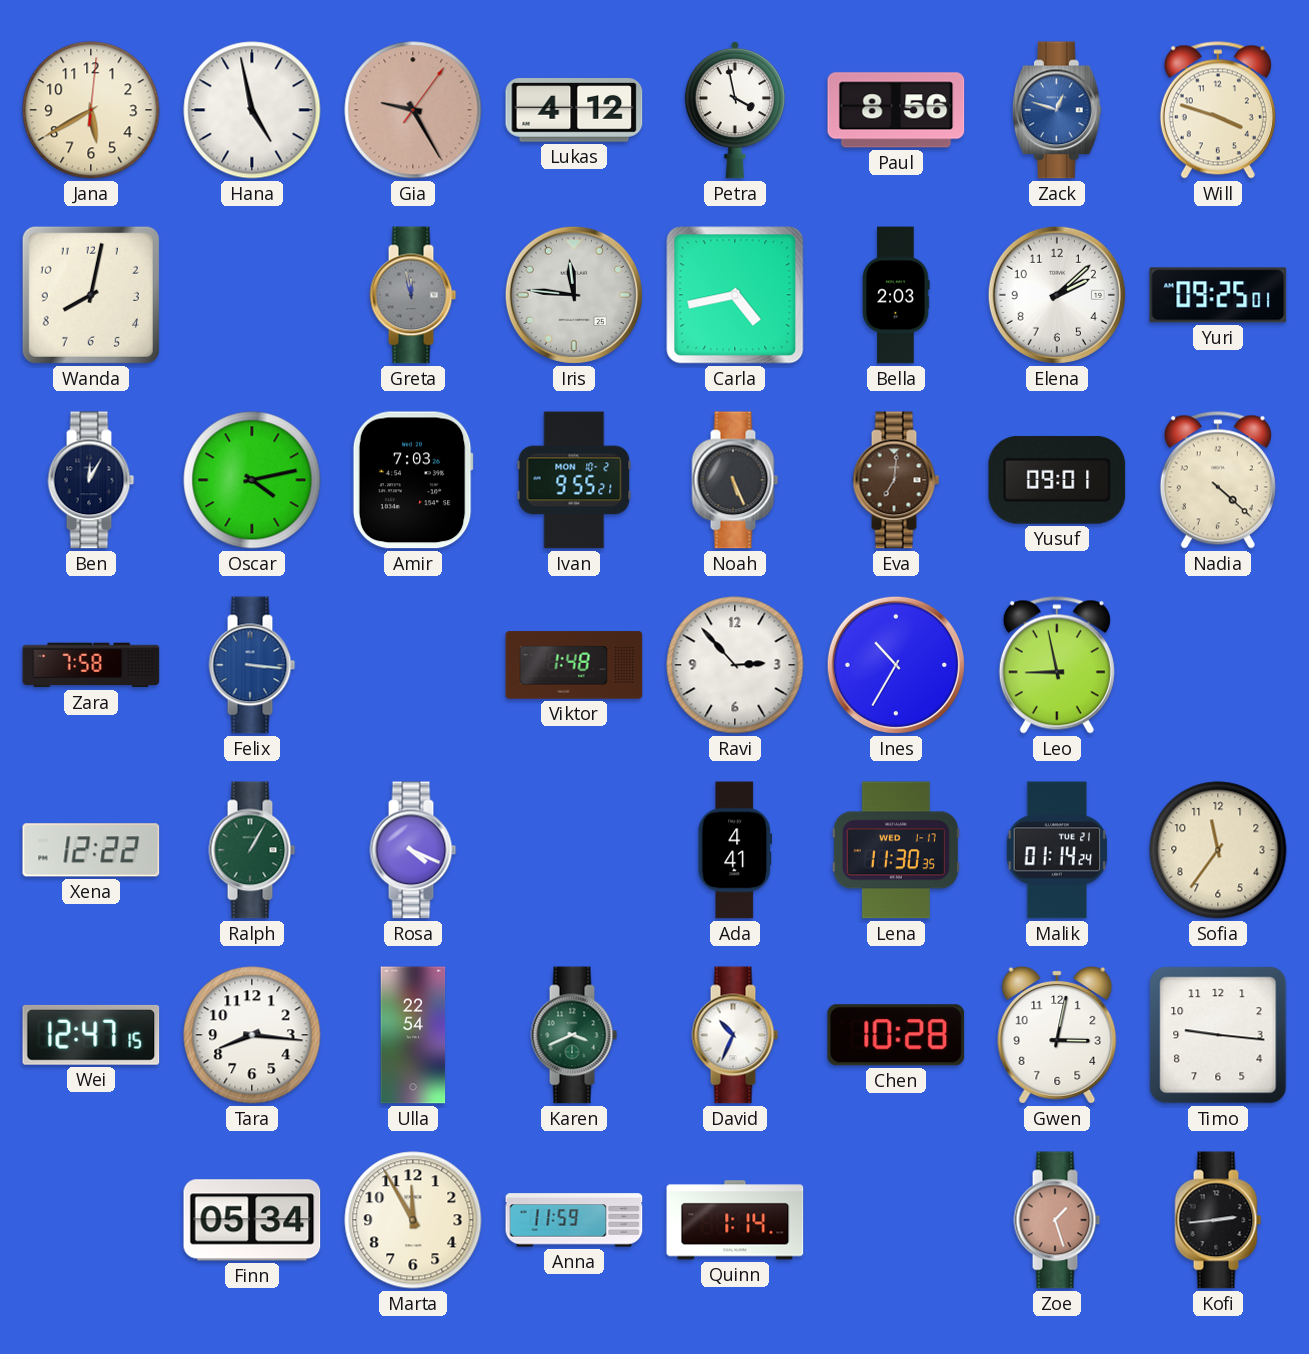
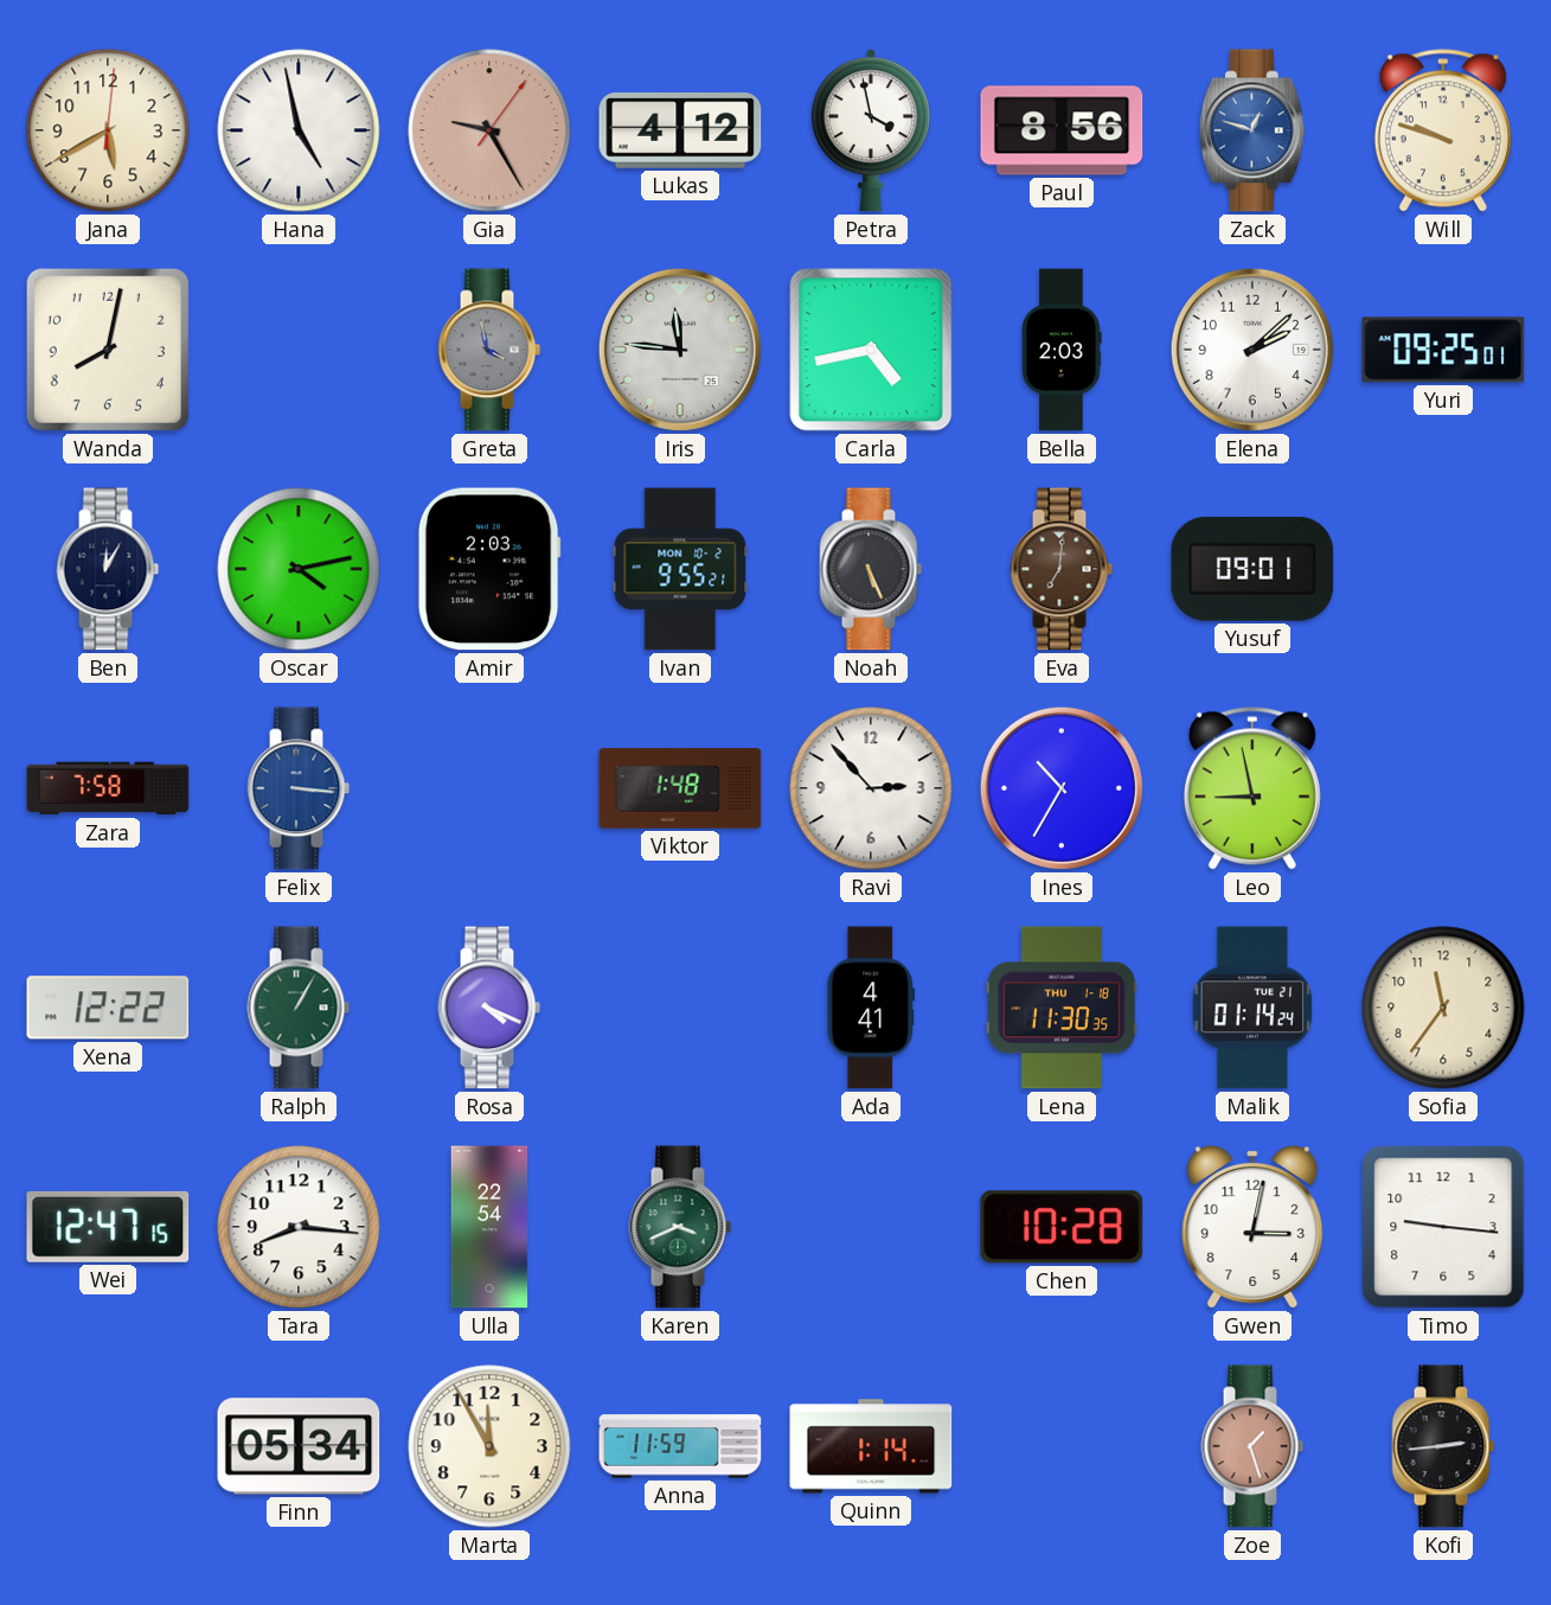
Will: 3:48 -> 9:48
Greta: 11:58 -> 3:58
Amir: 7:03 -> 2:03
Nadia: 4:22 -> none
Lena date: WED 1-17 -> THU 1-18
David: 10:34 -> none
